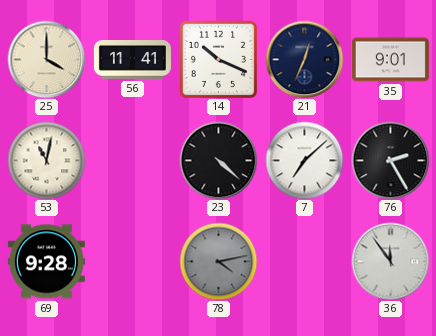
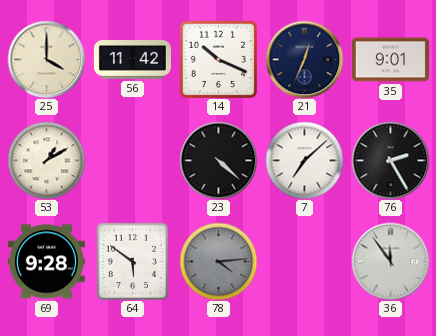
56: 11:41 -> 11:42
53: 11:02 -> 1:10
64: none -> 5:51
78: 4:13 -> 4:14
